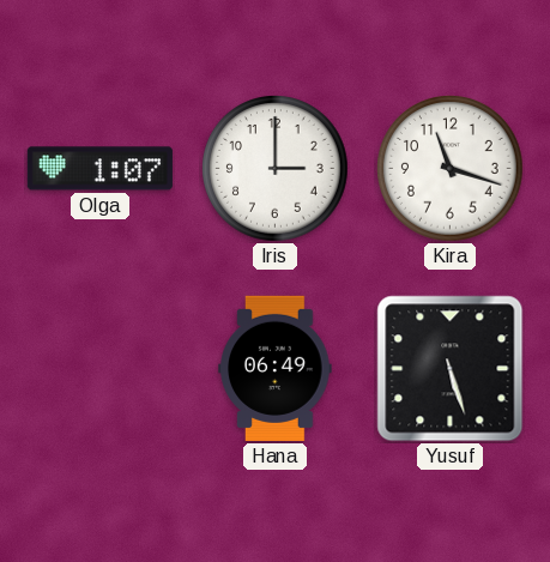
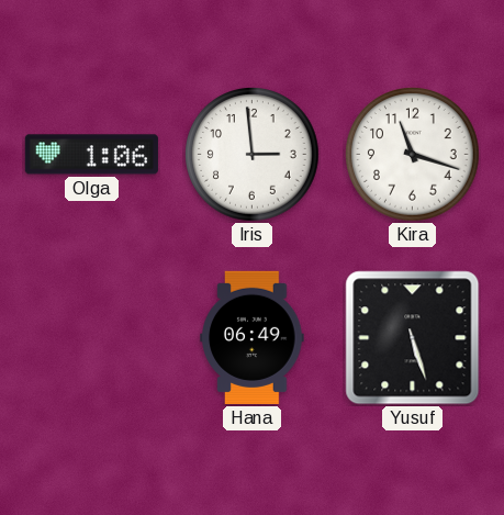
Olga: 1:07 -> 1:06
Iris: 3:00 -> 2:59
